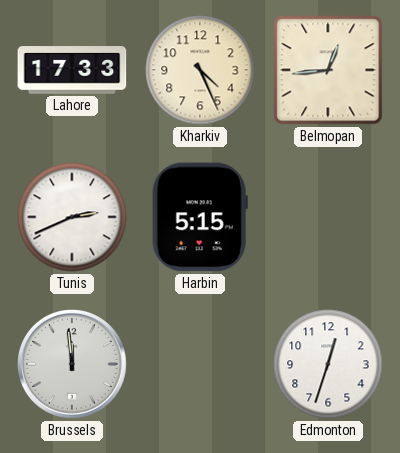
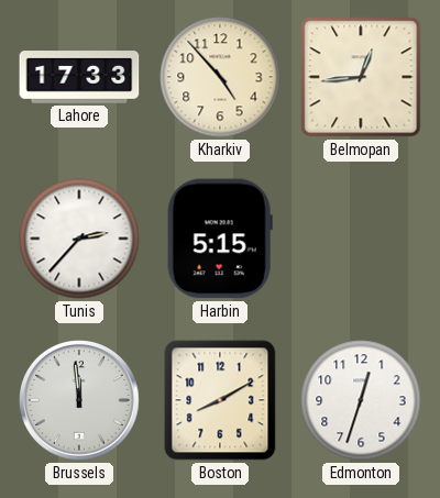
Kharkiv: 4:26 -> 4:53
Tunis: 2:41 -> 2:37
Boston: none -> 8:10
